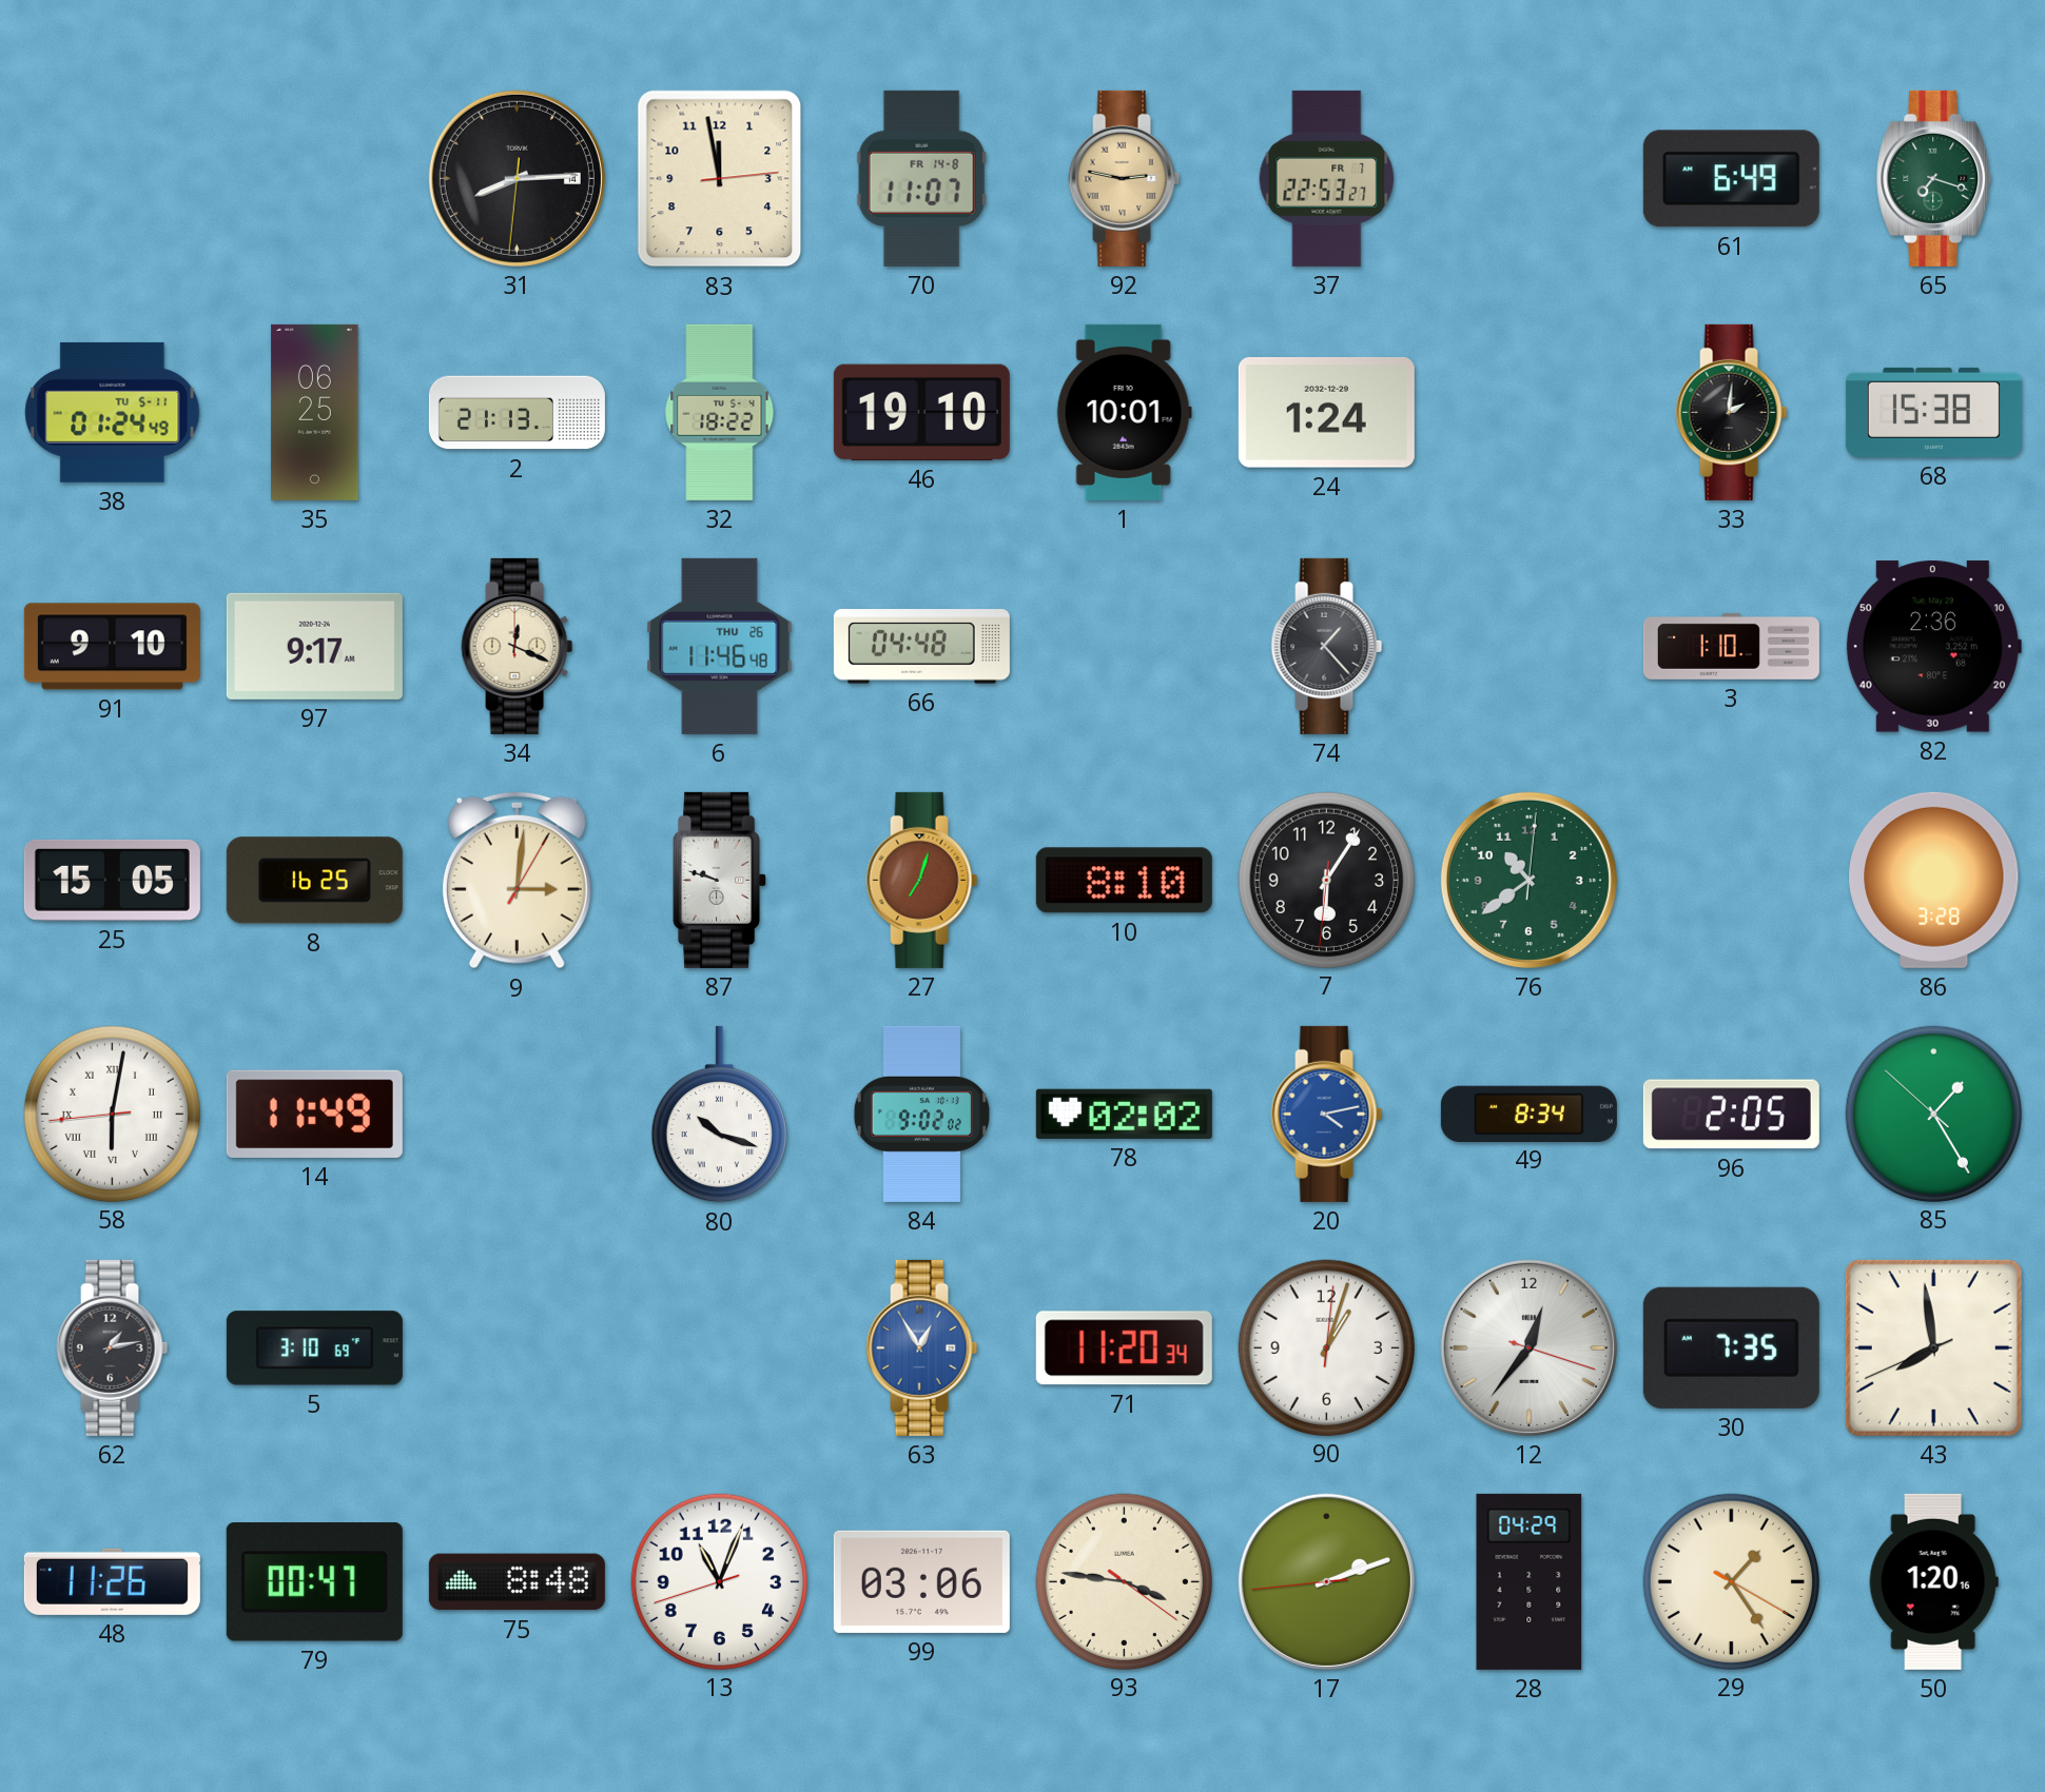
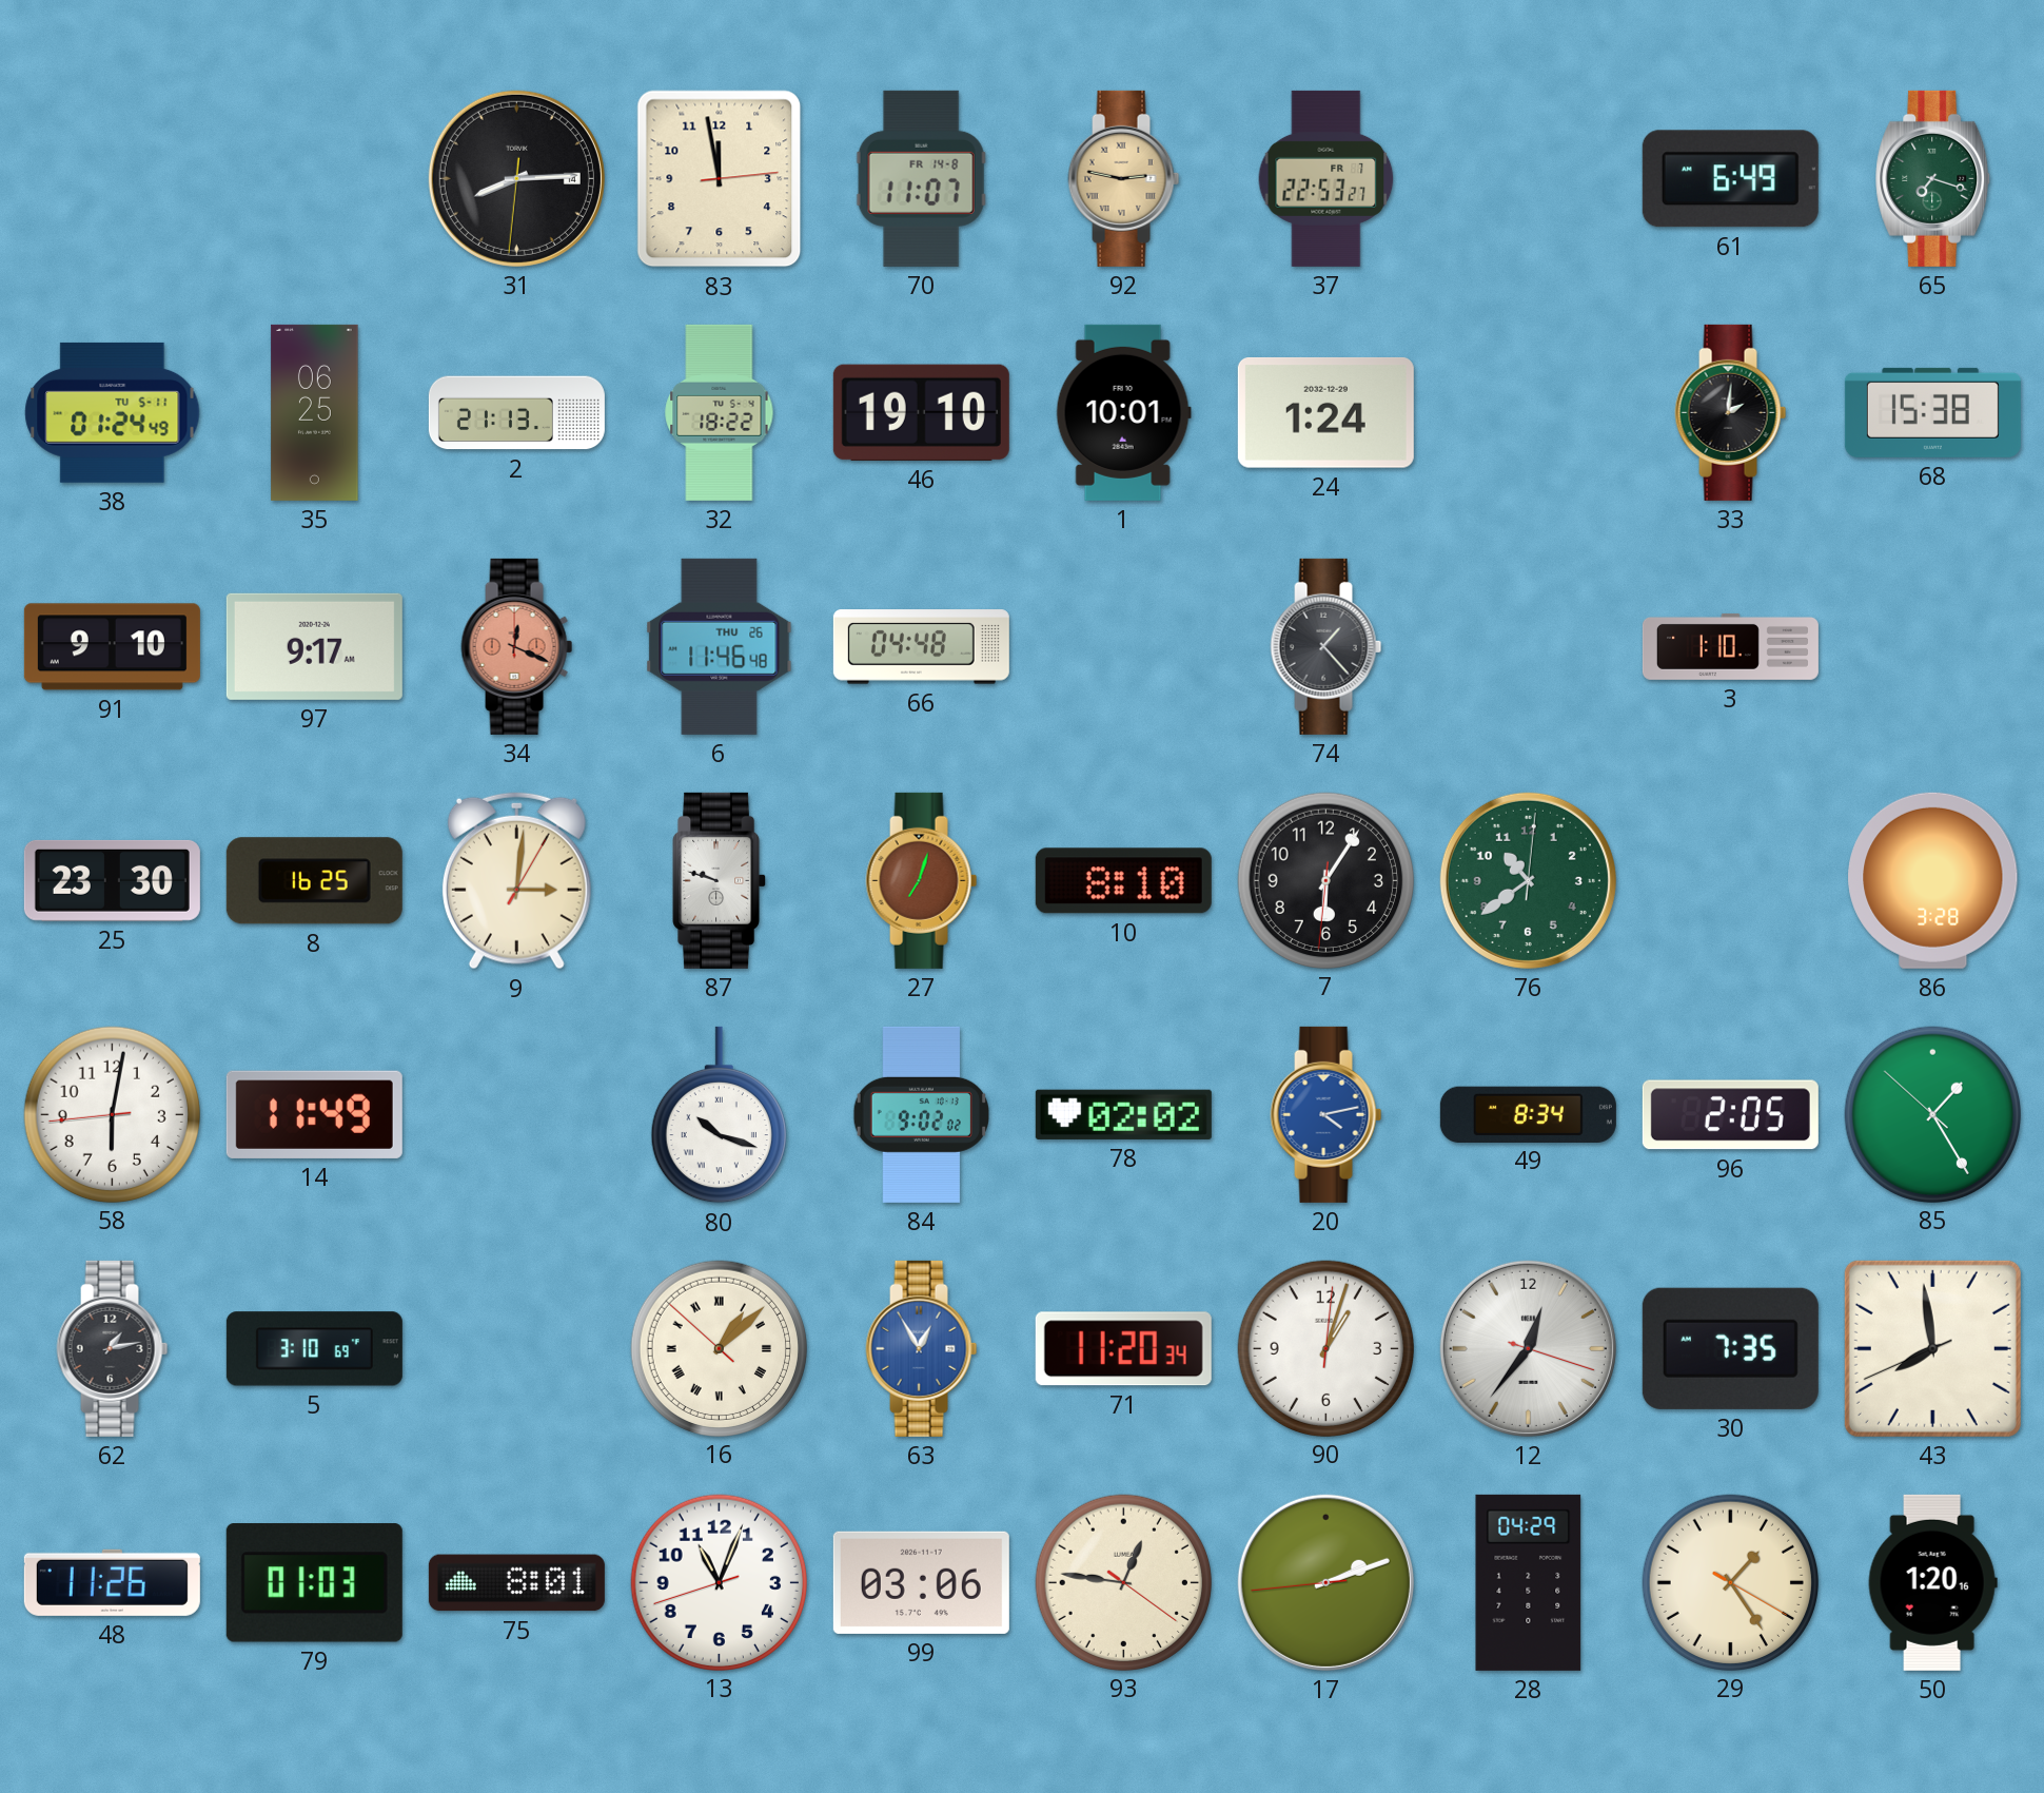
34 dial: cream -> salmon
82: 2:36 -> none
25: 15:05 -> 23:30
58 numerals: Roman -> Arabic
16: none -> 1:07
79: 00:47 -> 01:03
75: 8:48 -> 8:01
93: 3:46 -> 12:46
